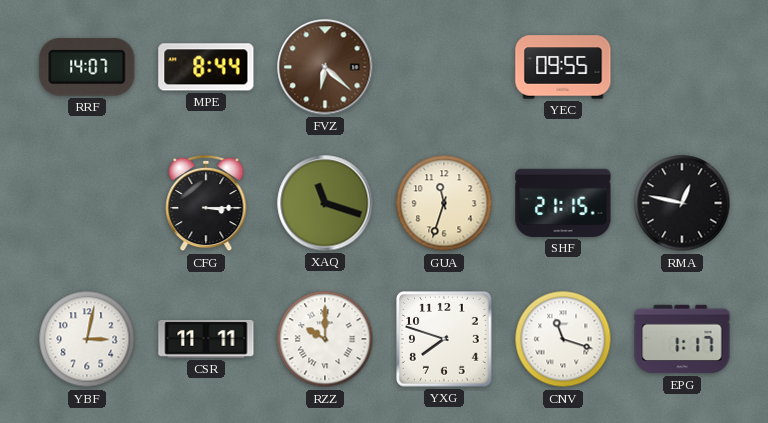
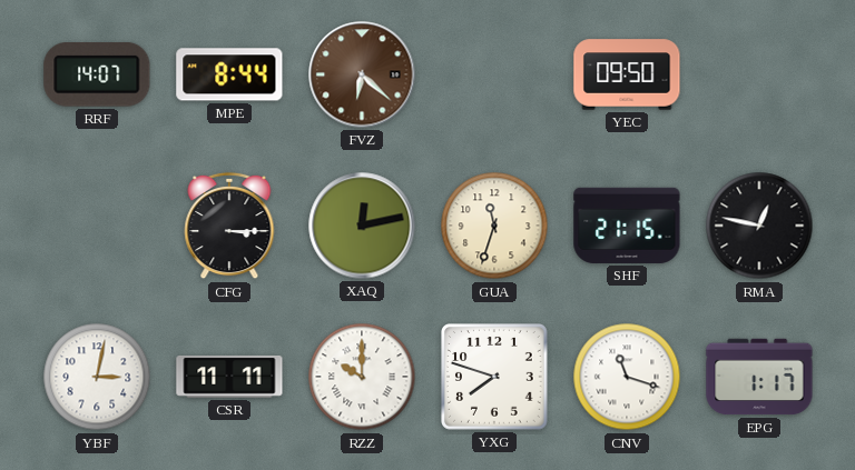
YEC: 09:55 -> 09:50
XAQ: 11:18 -> 12:13
